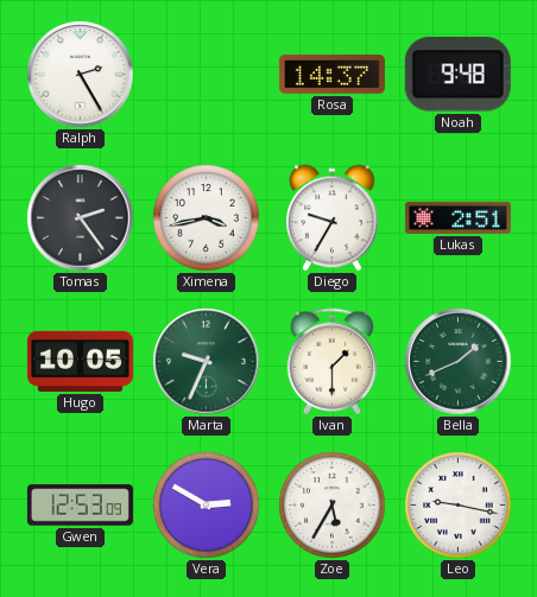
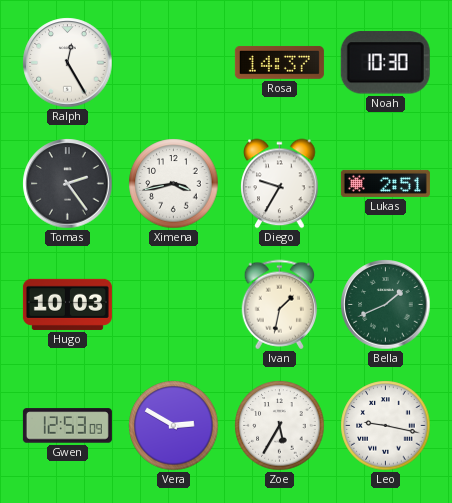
Ralph: 2:25 -> 12:25
Noah: 9:48 -> 10:30
Hugo: 10:05 -> 10:03
Marta: 9:34 -> none
Ivan: 1:30 -> 1:32
